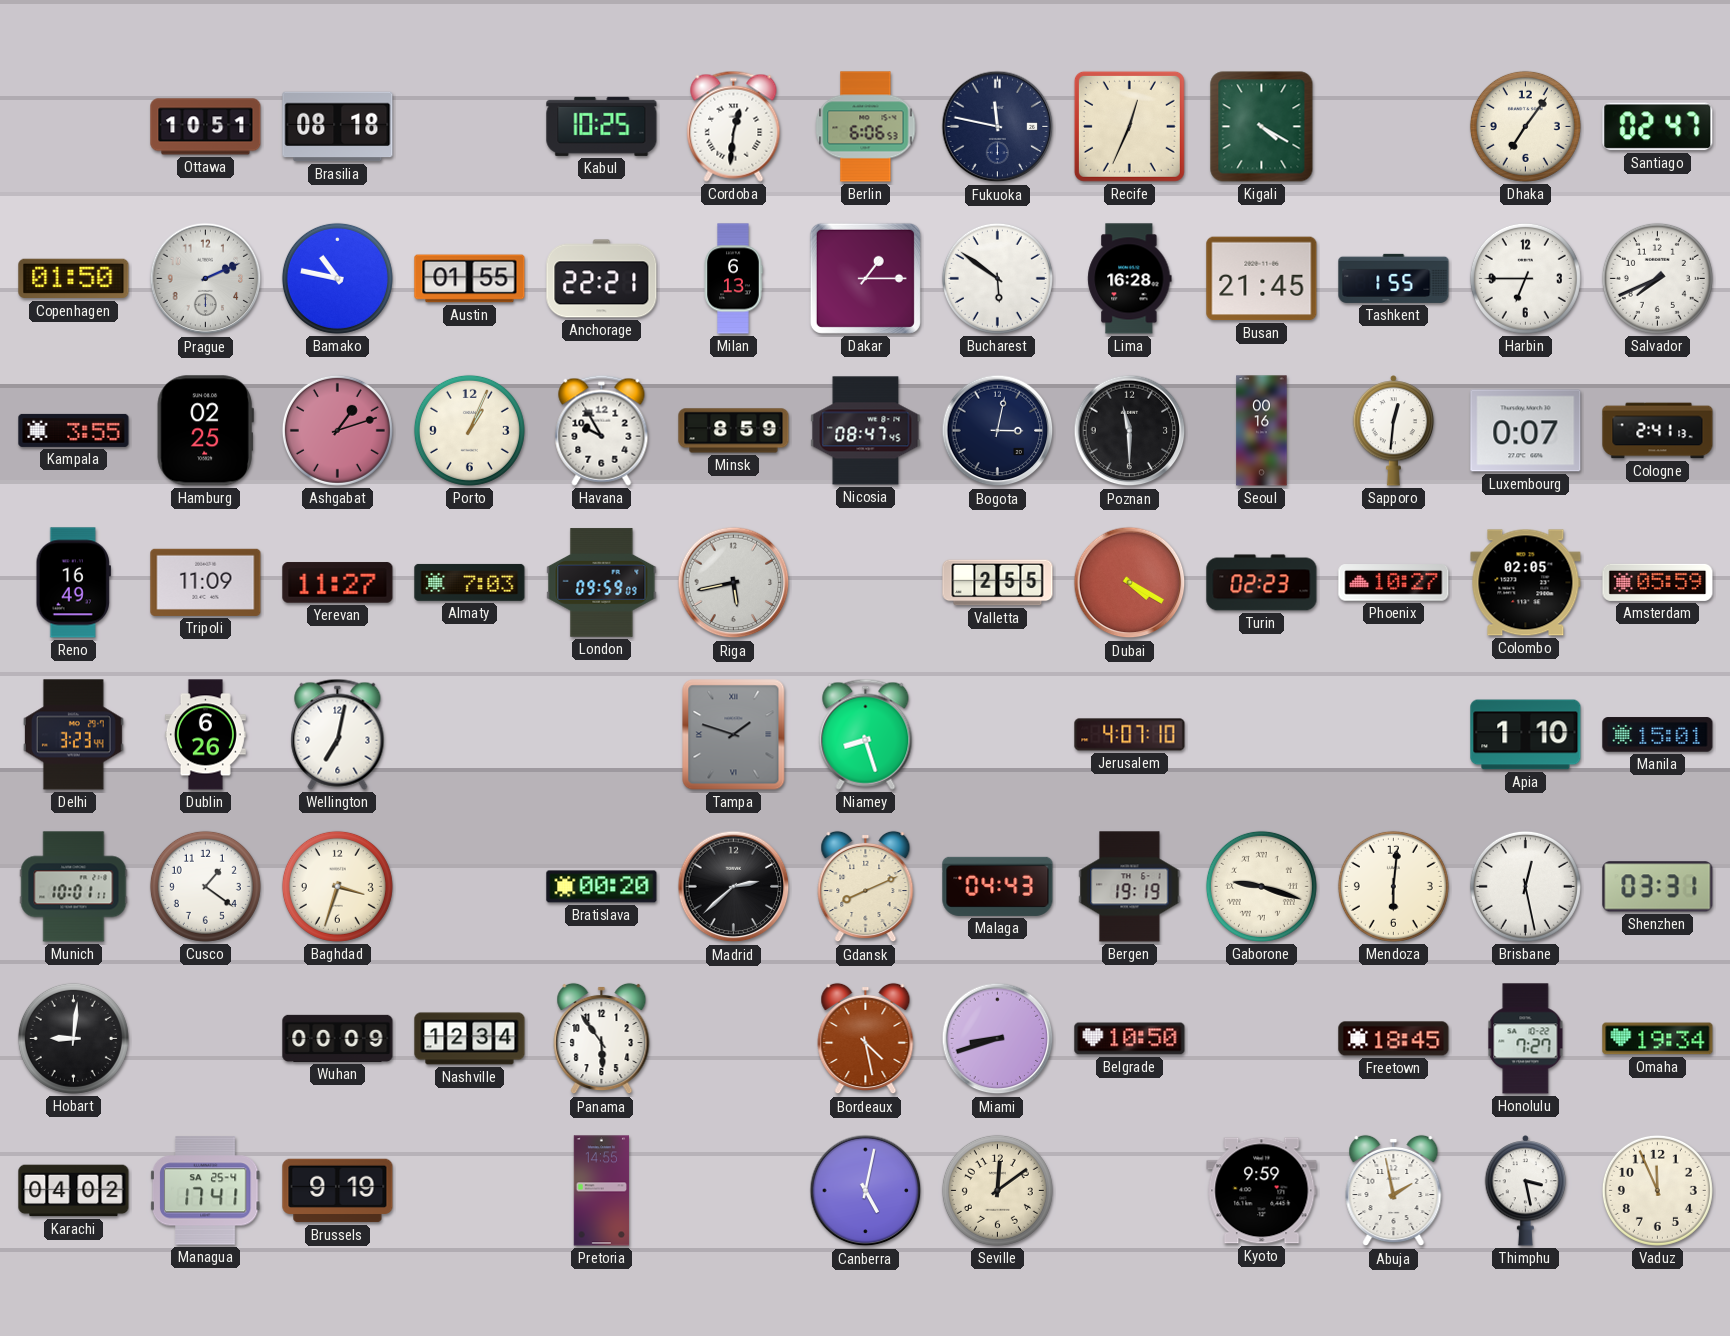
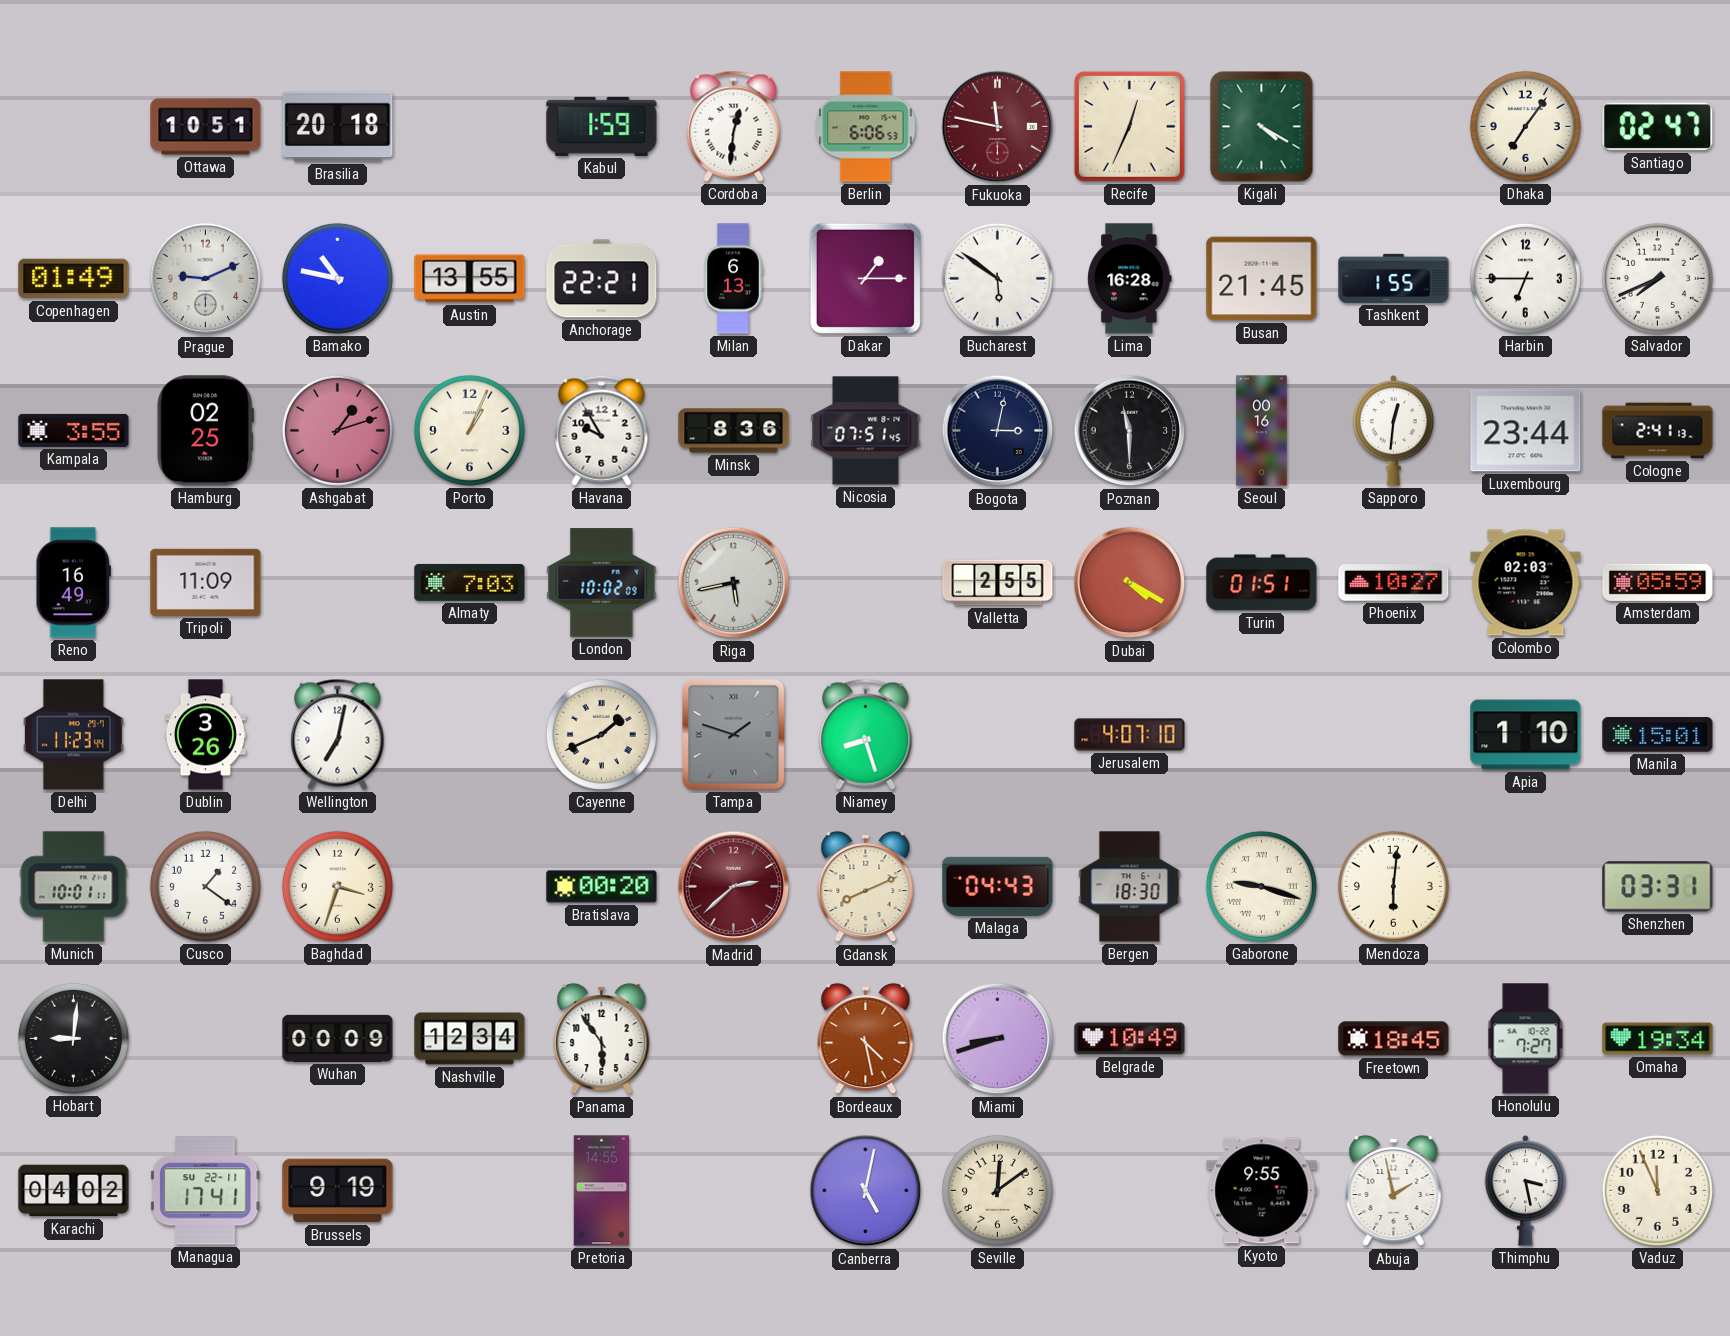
Brasilia: 08:18 -> 20:18
Kabul: 10:25 -> 1:59
Fukuoka dial: navy -> burgundy
Copenhagen: 01:50 -> 01:49
Prague: 2:11 -> 9:11
Austin: 01:55 -> 13:55
Minsk: 8:59 -> 8:36
Nicosia: 08:47 -> 07:51
Luxembourg: 0:07 -> 23:44
Yerevan: 11:27 -> none
London: 09:59 -> 10:02
Turin: 02:23 -> 01:51
Colombo: 02:05 -> 02:03
Delhi: 3:23 -> 11:23
Dublin: 6:26 -> 3:26
Cayenne: none -> 1:41
Madrid dial: black -> burgundy
Bergen: 19:19 -> 18:30
Brisbane: 12:28 -> none
Belgrade: 10:50 -> 10:49
Managua date: SA 25-4 -> SU 22-11
Kyoto: 9:59 -> 9:55
